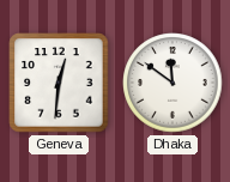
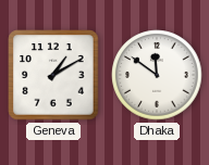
Geneva: 12:31 -> 1:10
